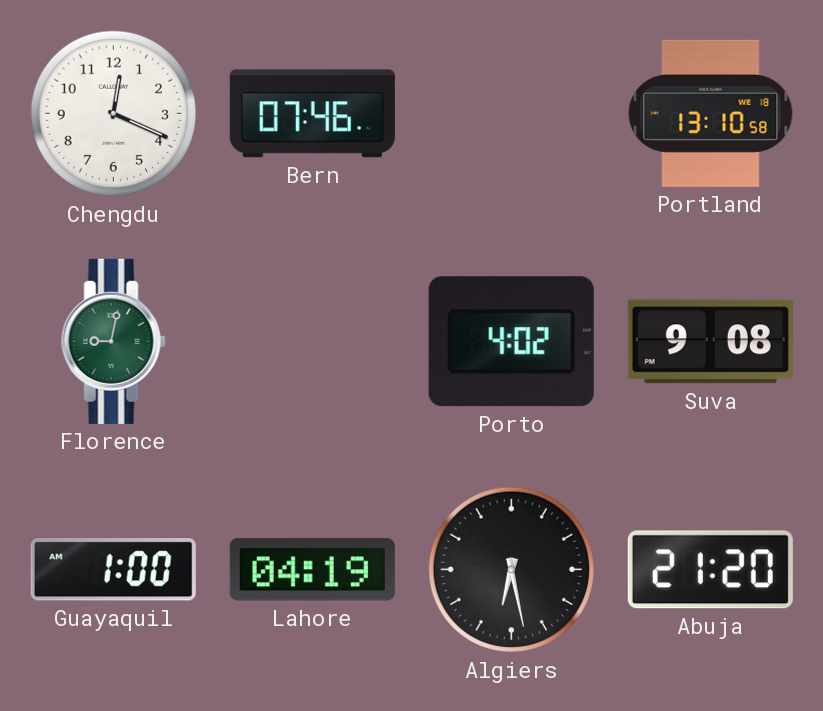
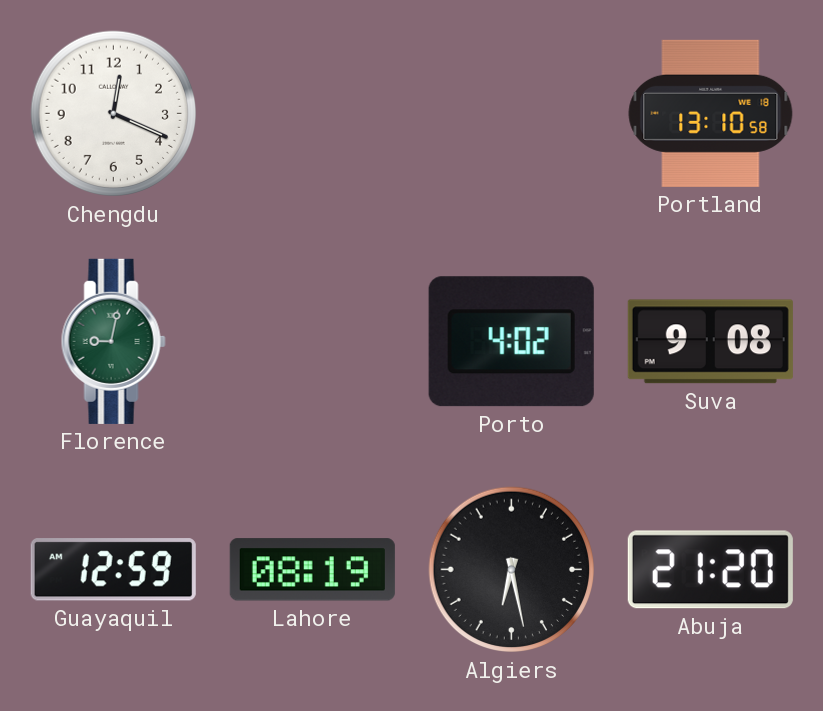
Bern: 07:46 -> none
Guayaquil: 1:00 -> 12:59
Lahore: 04:19 -> 08:19
